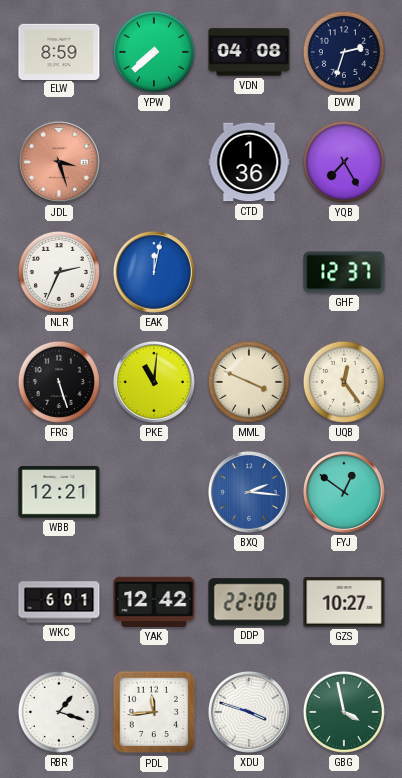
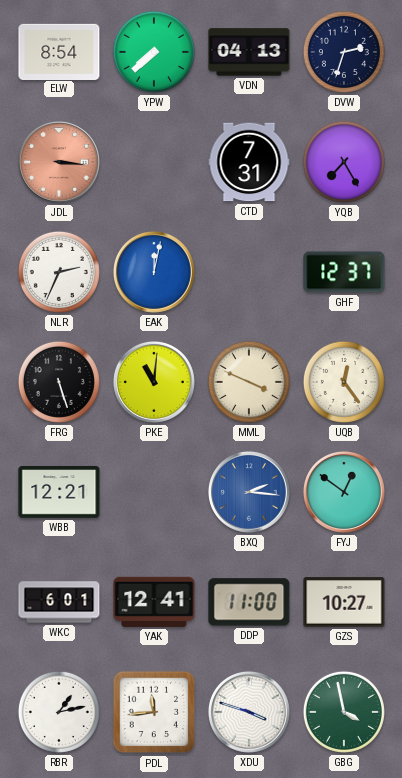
ELW: 8:59 -> 8:54
VDN: 04:08 -> 04:13
JDL: 3:27 -> 3:16
CTD: 1:36 -> 7:31
YAK: 12:42 -> 12:41
DDP: 22:00 -> 11:00
RBR: 1:18 -> 1:13
